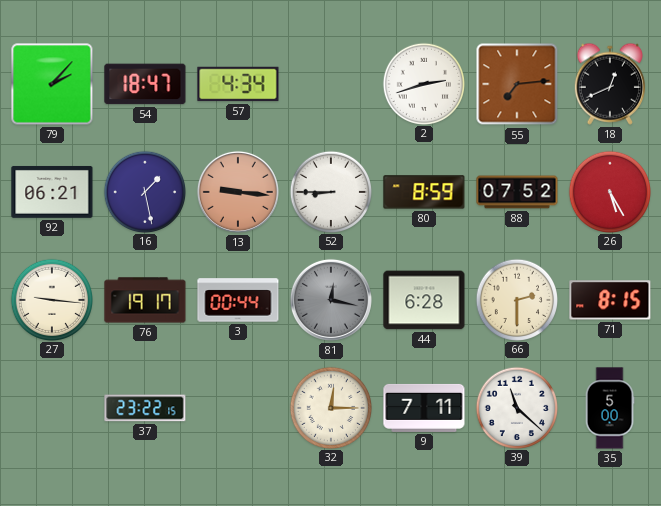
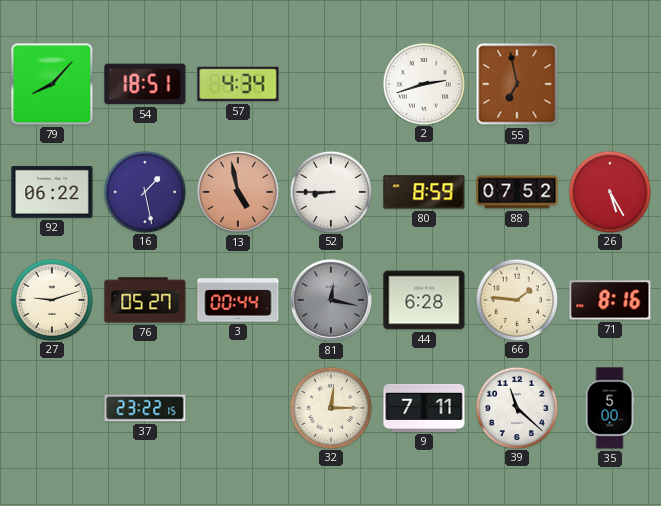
79: 2:07 -> 8:07
54: 18:47 -> 18:51
55: 7:14 -> 6:58
18: 12:41 -> none
92: 06:21 -> 06:22
13: 9:16 -> 4:58
27: 9:16 -> 9:12
76: 19:17 -> 05:27
66: 2:30 -> 1:46
71: 8:15 -> 8:16
